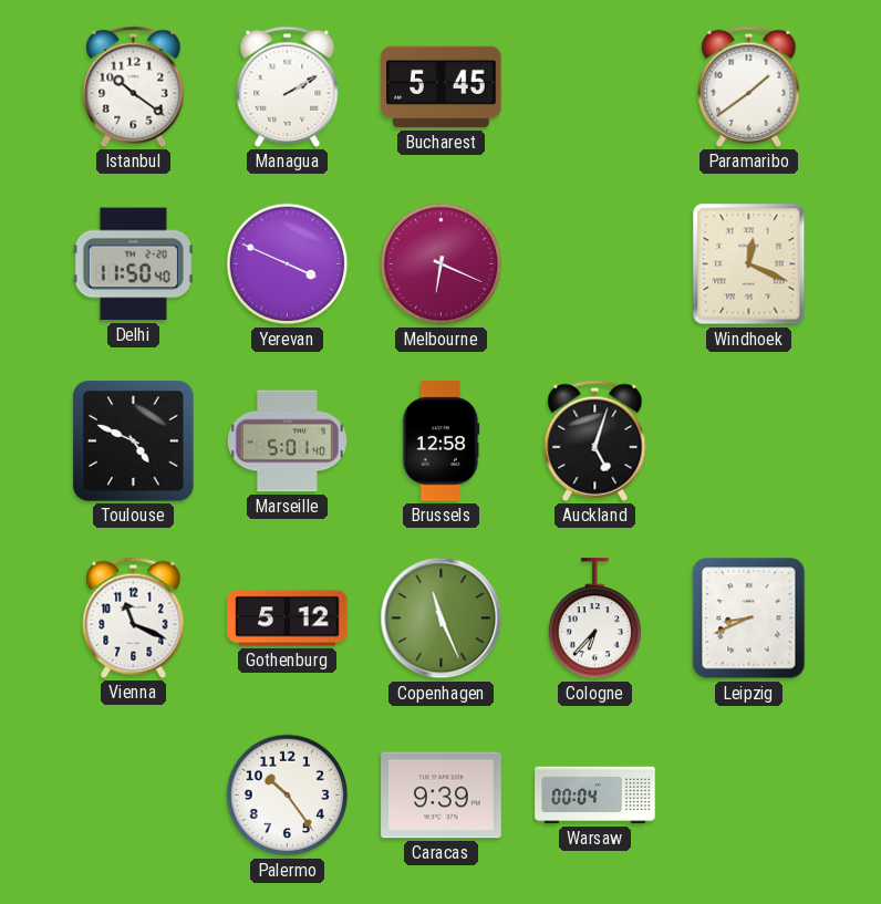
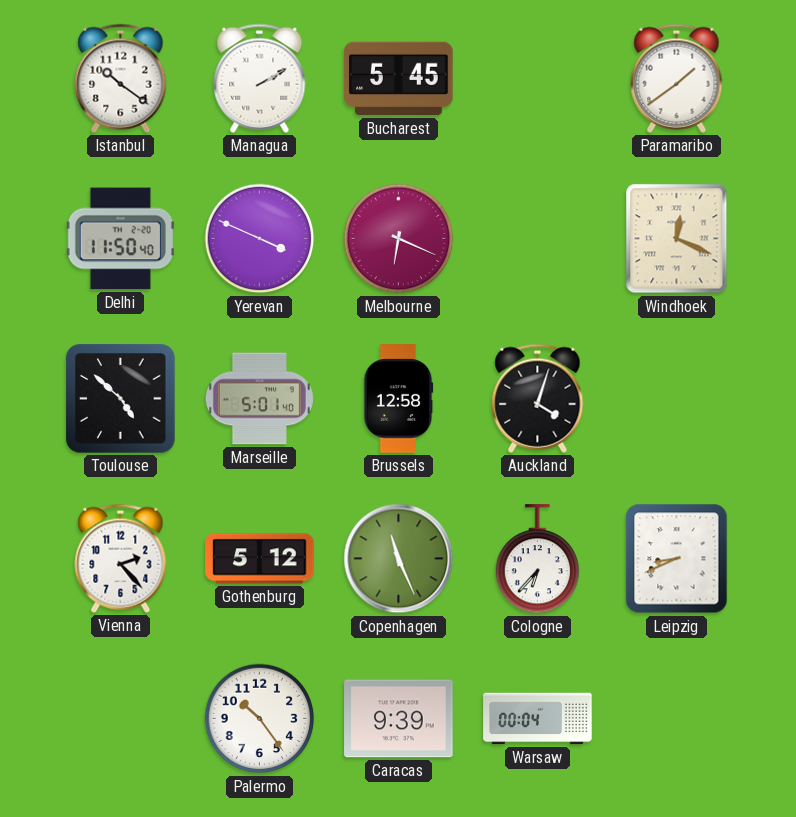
Toulouse: 4:49 -> 4:52
Auckland: 5:03 -> 4:03
Vienna: 11:19 -> 2:23
